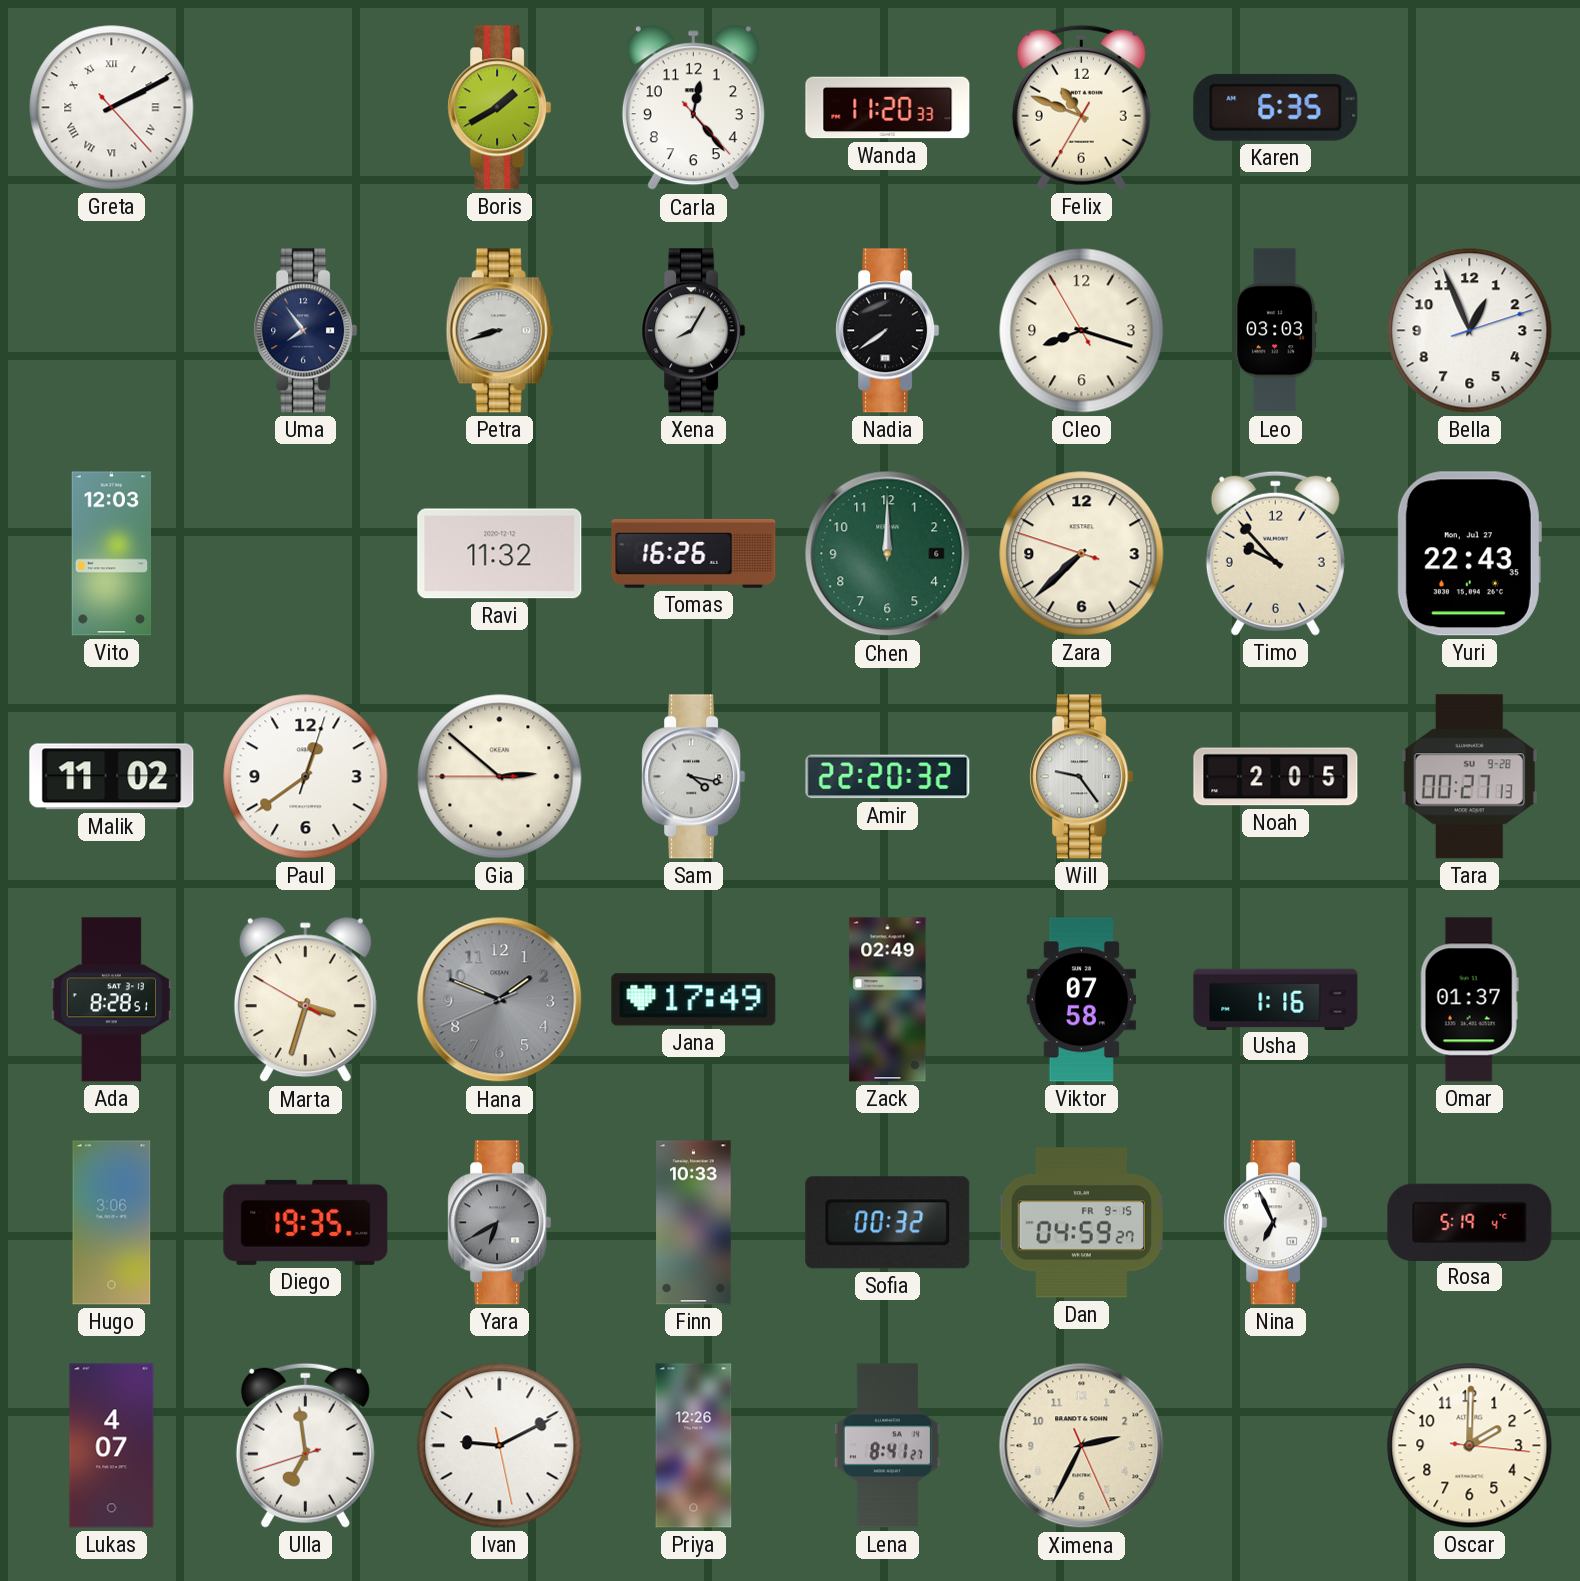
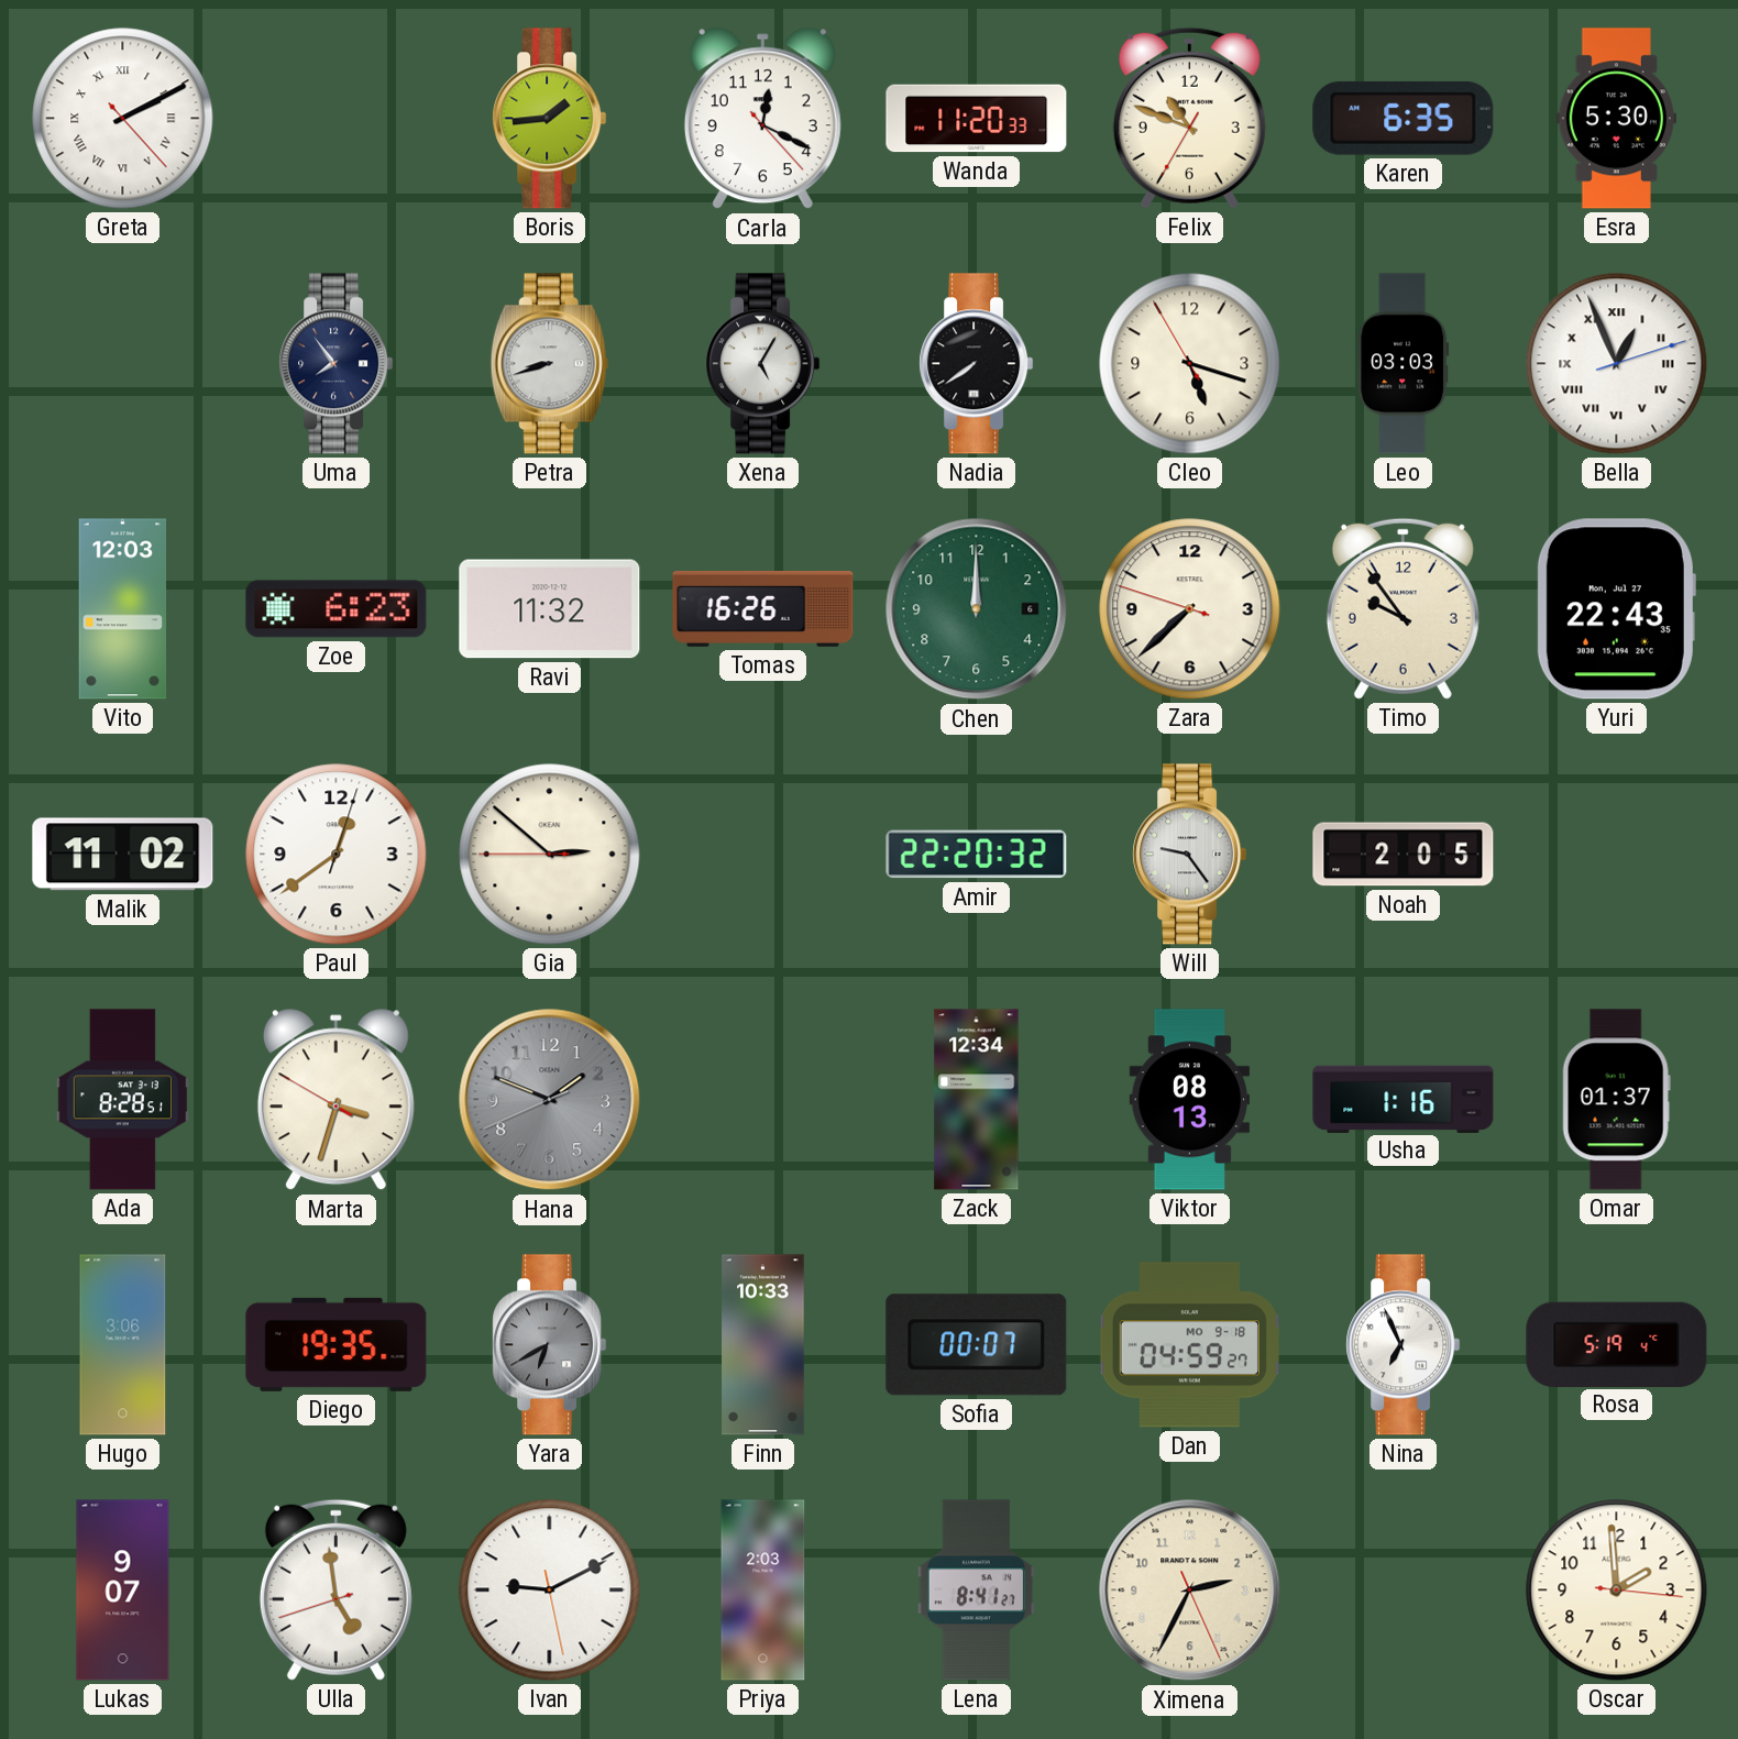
Boris: 1:40 -> 1:44
Carla: 12:23 -> 12:19
Esra: none -> 5:30
Xena: 8:05 -> 5:05
Cleo: 8:17 -> 5:17
Bella numerals: Arabic -> Roman
Zoe: none -> 6:23
Timo: 9:53 -> 9:54
Sam: 4:17 -> none
Tara: 00:27 -> none
Jana: 17:49 -> none
Zack: 02:49 -> 12:34
Viktor: 07:58 -> 08:13
Sofia: 00:32 -> 00:07
Dan date: FR 9-15 -> MO 9-18
Lukas: 4:07 -> 9:07
Ulla: 6:58 -> 4:58
Priya: 12:26 -> 2:03
Oscar: 2:00 -> 1:59
